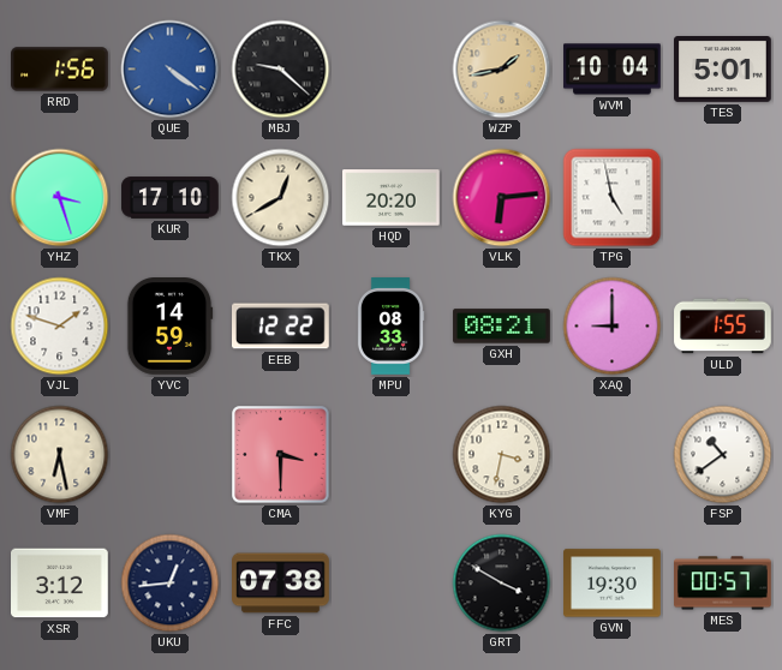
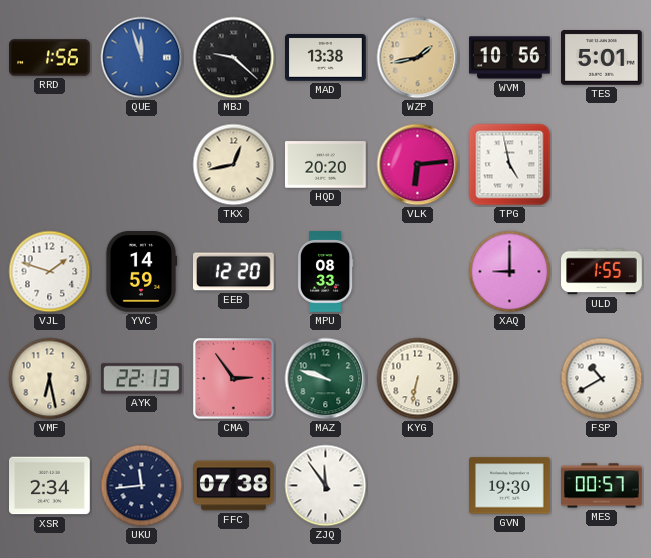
QUE: 4:21 -> 11:57
MAD: none -> 13:38
WVM: 10:04 -> 10:56
YHZ: 3:27 -> none
KUR: 17:10 -> none
TKX: 12:40 -> 12:43
EEB: 12:22 -> 12:20
GXH: 08:21 -> none
AYK: none -> 22:13
CMA: 3:30 -> 2:54
MAZ: none -> 9:48
KYG: 3:32 -> 6:32
FSP: 10:39 -> 10:40
XSR: 3:12 -> 2:34
UKU: 12:44 -> 11:44
ZJQ: none -> 11:54
GRT: 3:50 -> none
